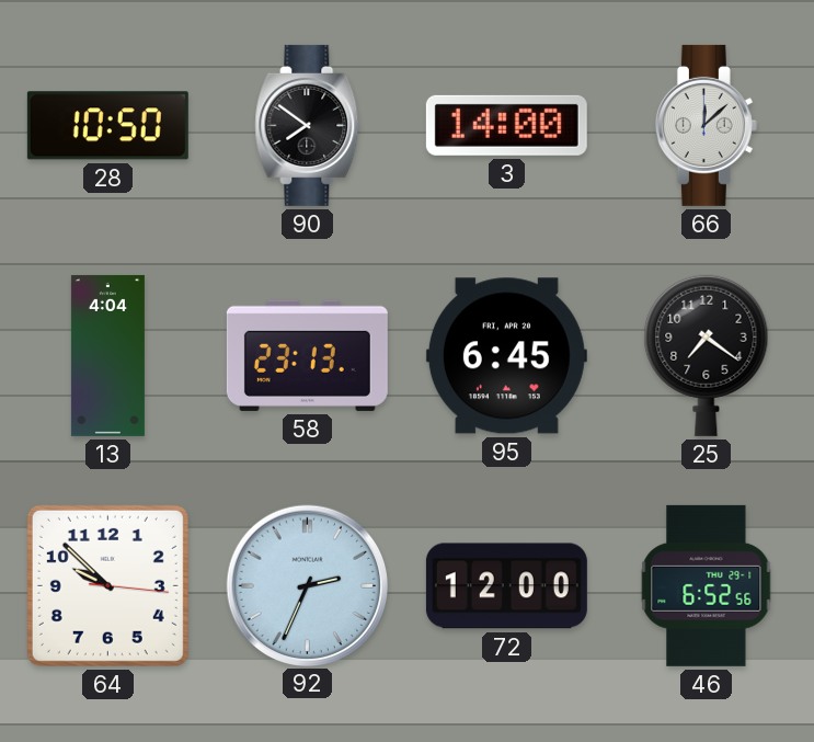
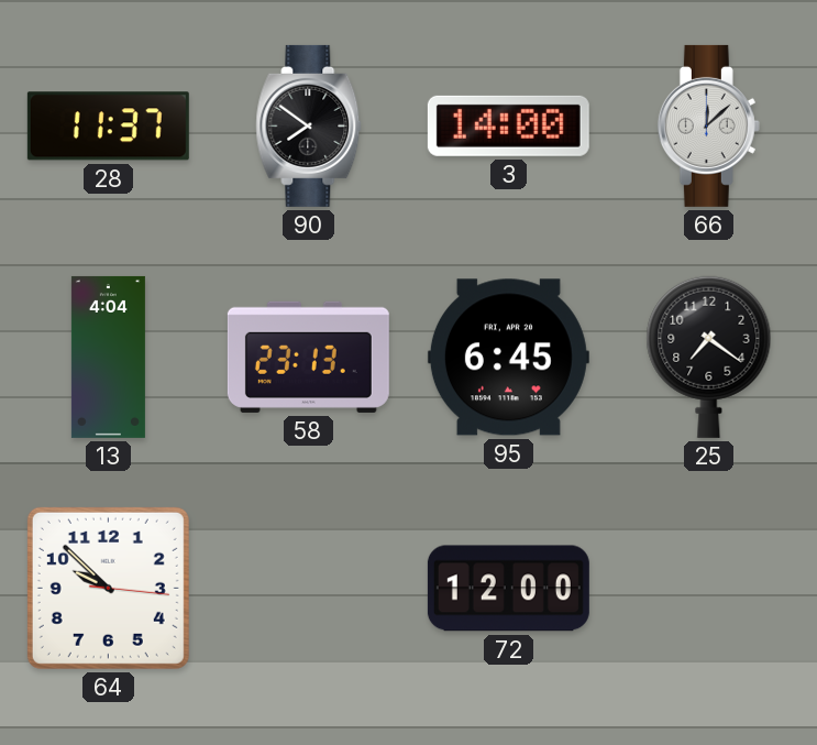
28: 10:50 -> 11:37
92: 2:34 -> none
46: 6:52 -> none
